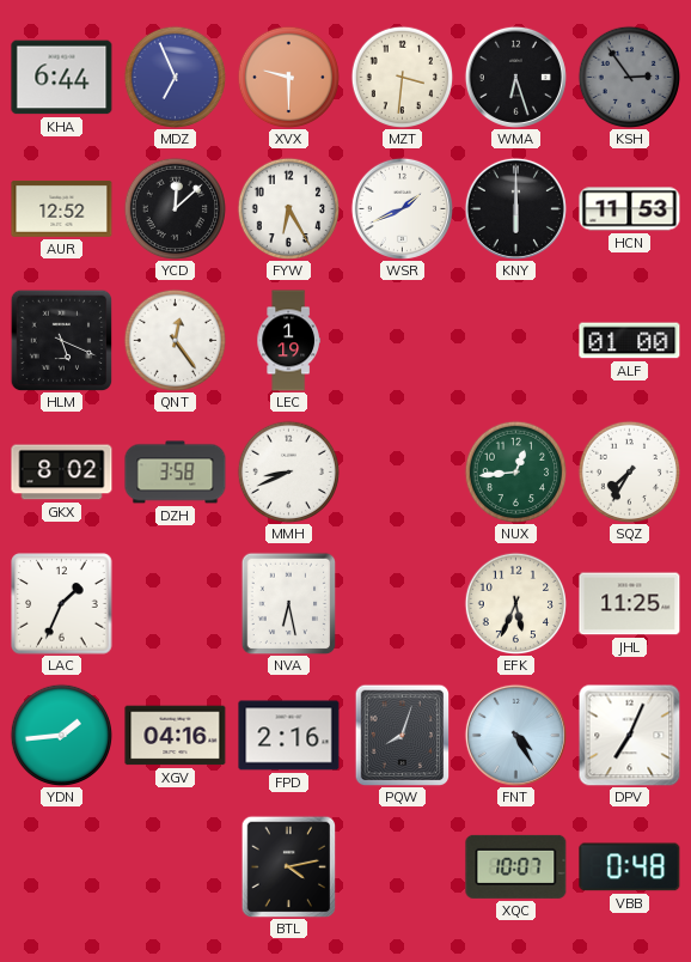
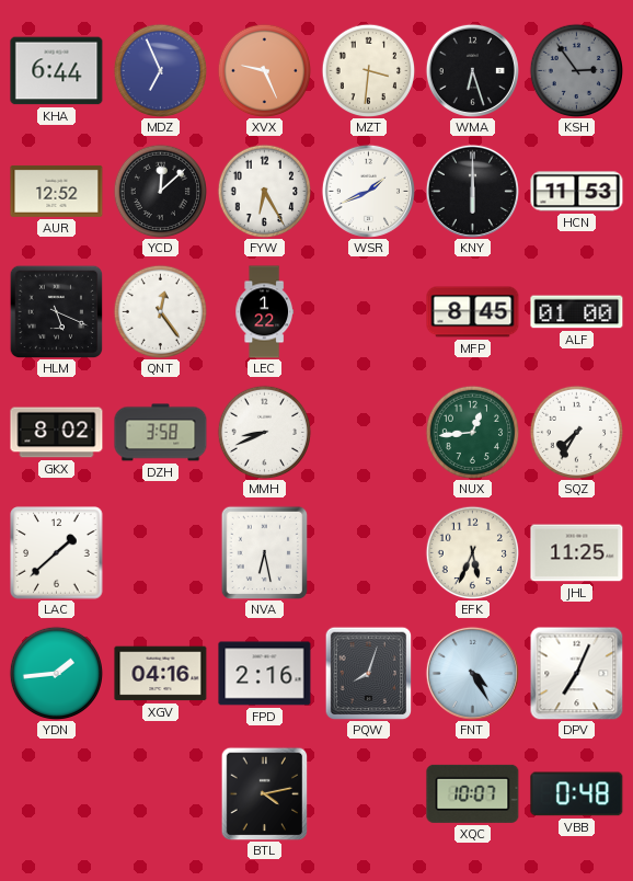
XVX: 9:30 -> 9:26
LEC: 1:19 -> 1:22
MFP: none -> 8:45
LAC: 1:34 -> 1:38
